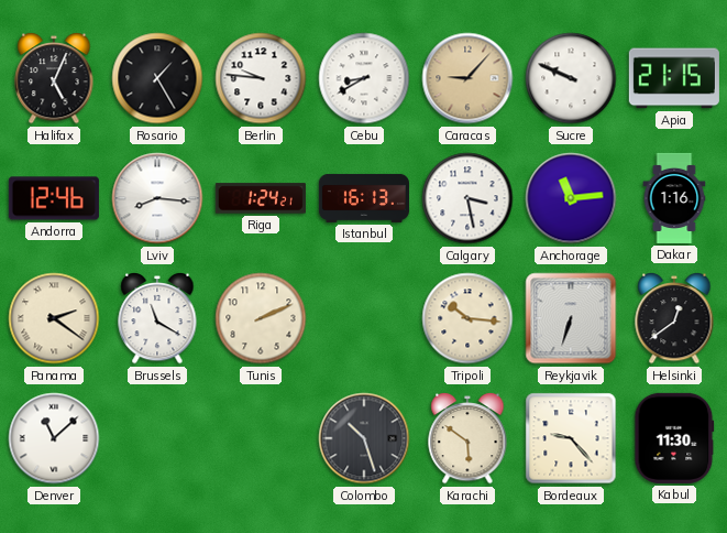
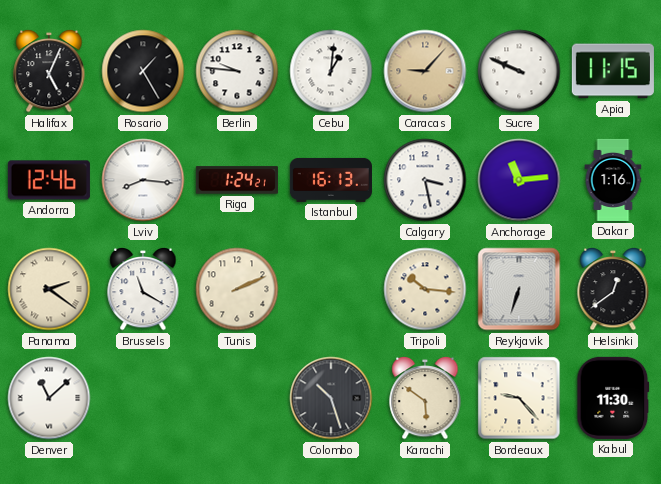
Cebu: 8:40 -> 1:01
Apia: 21:15 -> 11:15
